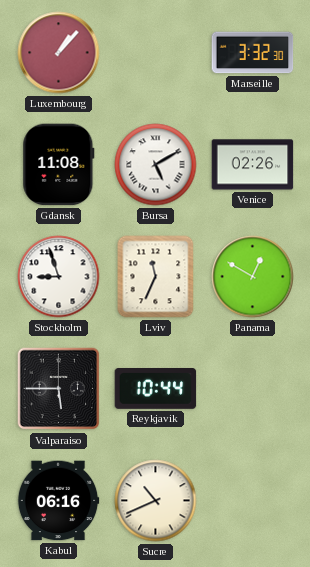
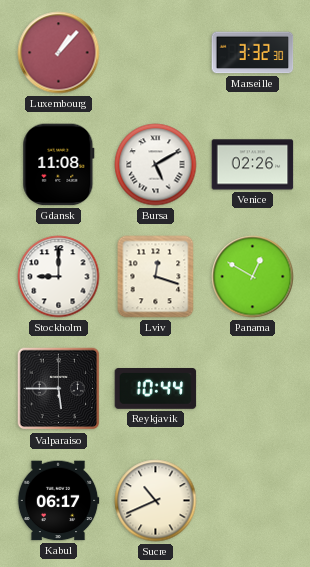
Stockholm: 8:57 -> 9:00
Lviv: 11:34 -> 12:18
Kabul: 06:16 -> 06:17
